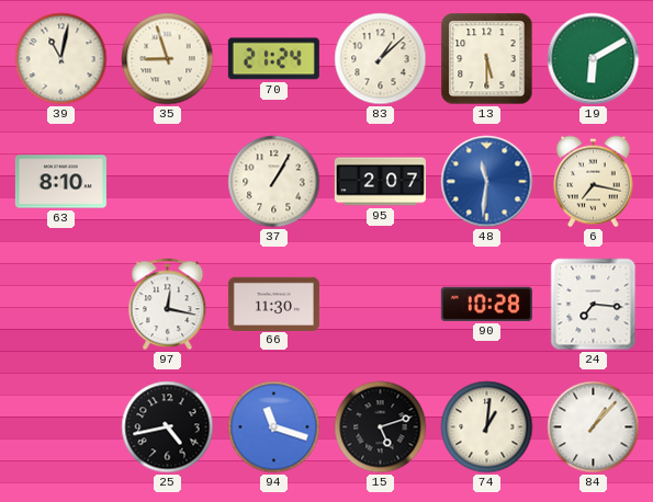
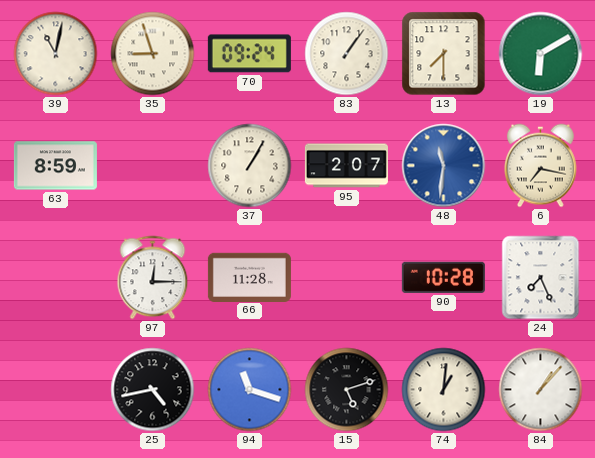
70: 21:24 -> 09:24
83: 1:08 -> 1:06
13: 5:30 -> 7:30
63: 8:10 -> 8:59
97: 12:17 -> 12:15
66: 11:30 -> 11:28
24: 7:16 -> 7:26
